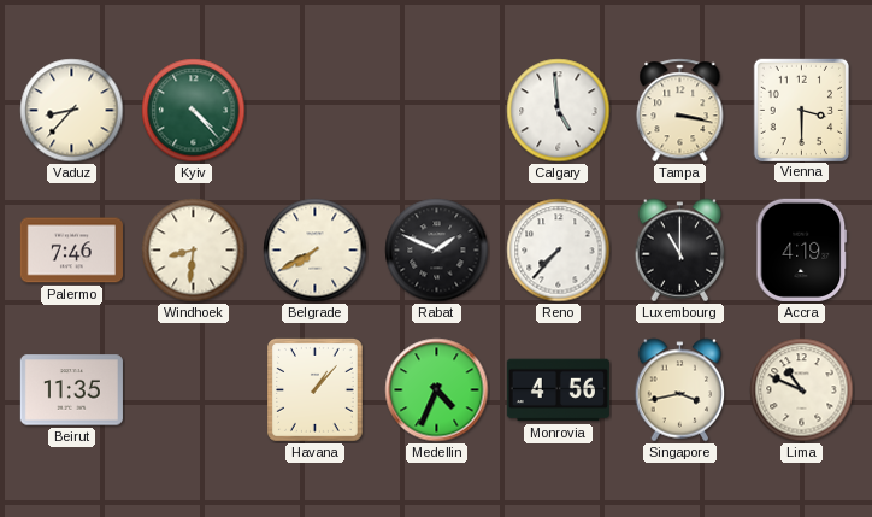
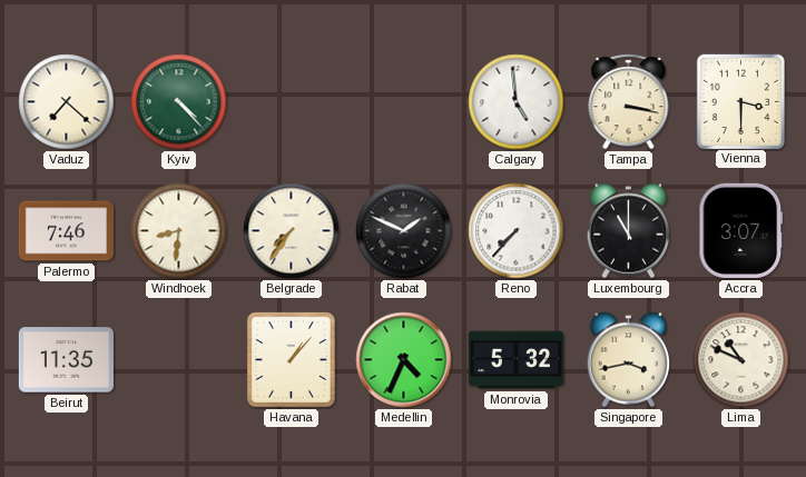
Vaduz: 8:37 -> 7:22
Belgrade: 7:40 -> 7:36
Accra: 4:19 -> 3:07
Monrovia: 4:56 -> 5:32
